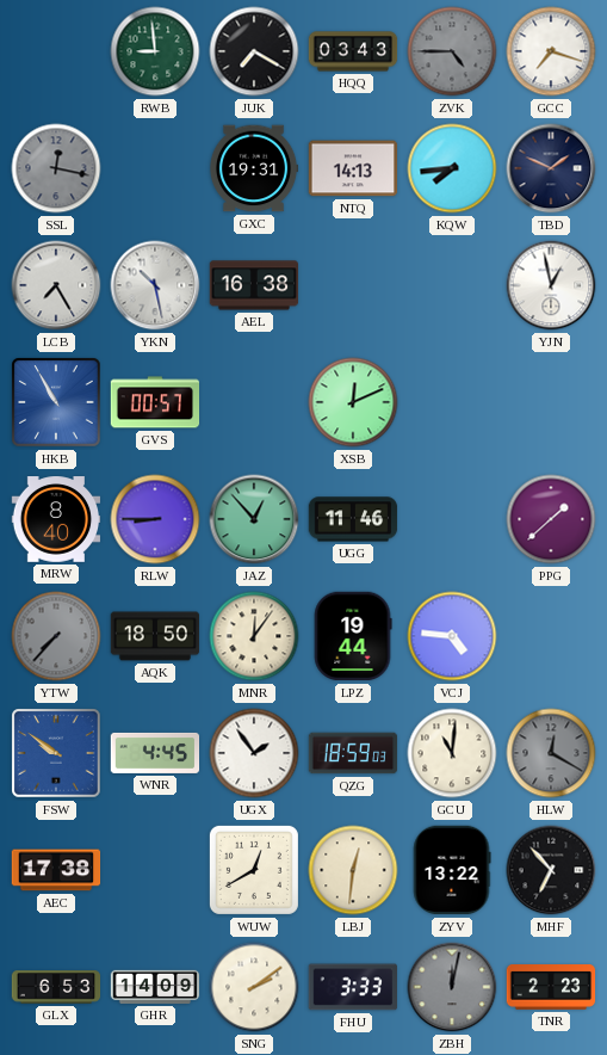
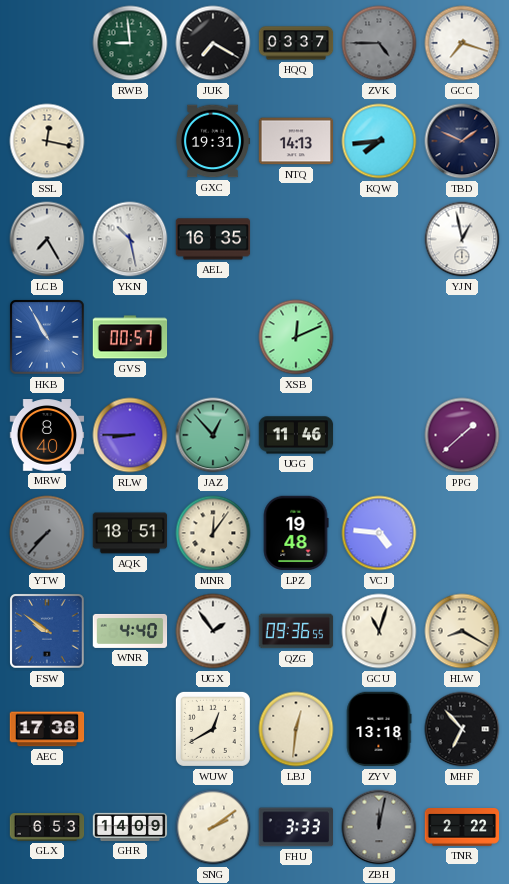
HQQ: 03:43 -> 03:37
SSL dial: grey -> cream
AEL: 16:38 -> 16:35
AQK: 18:50 -> 18:51
LPZ: 19:44 -> 19:48
WNR: 4:45 -> 4:40
QZG: 18:59 -> 09:36
GCU: 11:01 -> 11:03
HLW: 12:20 -> 8:20
HLW dial: grey -> cream
ZYV: 13:22 -> 13:18
TNR: 2:23 -> 2:22
